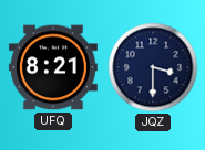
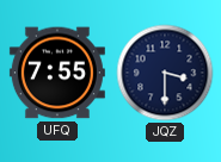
UFQ: 8:21 -> 7:55
